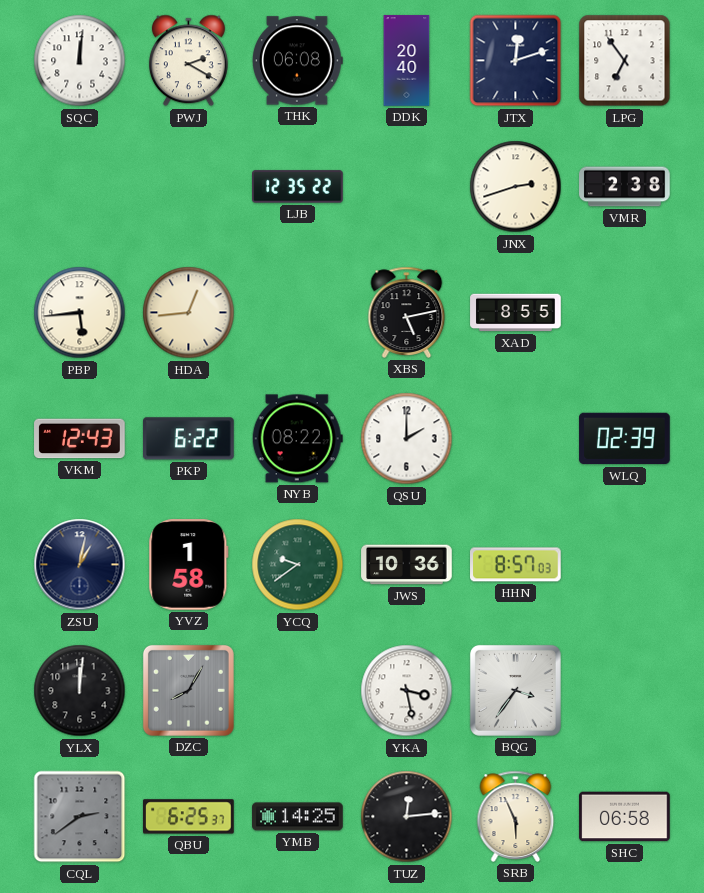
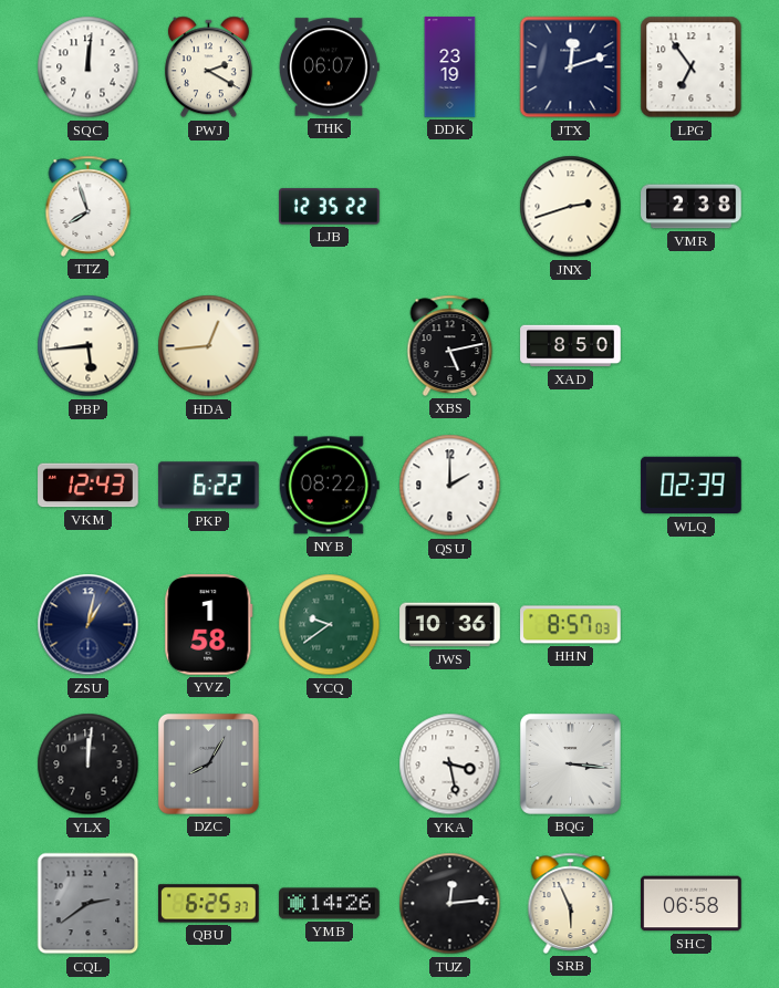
THK: 06:08 -> 06:07
DDK: 20:40 -> 23:19
TTZ: none -> 7:57
XAD: 8:55 -> 8:50
BQG: 3:36 -> 3:16
YMB: 14:25 -> 14:26
